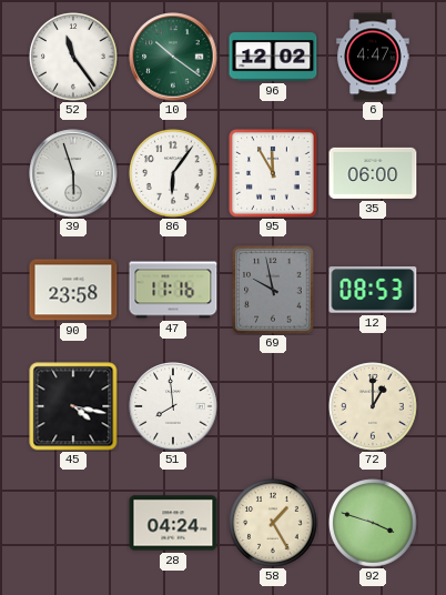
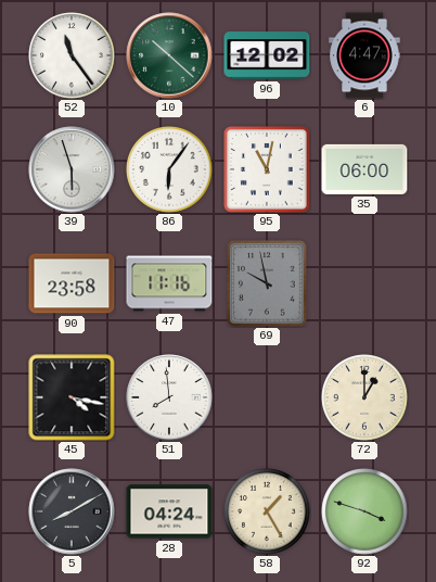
10: 10:21 -> 10:22
95: 11:55 -> 11:02
12: 08:53 -> none
5: none -> 8:10
